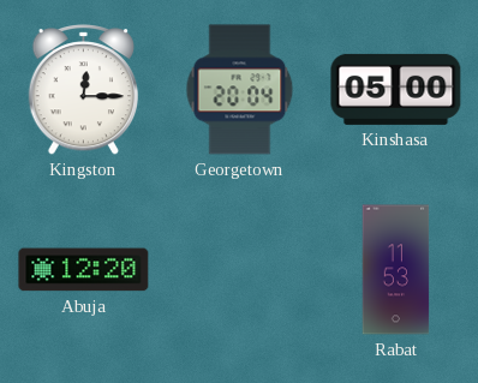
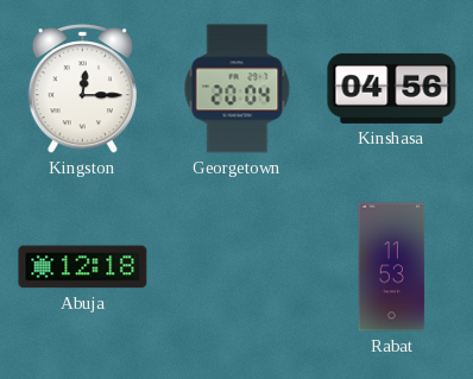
Kinshasa: 05:00 -> 04:56
Abuja: 12:20 -> 12:18
